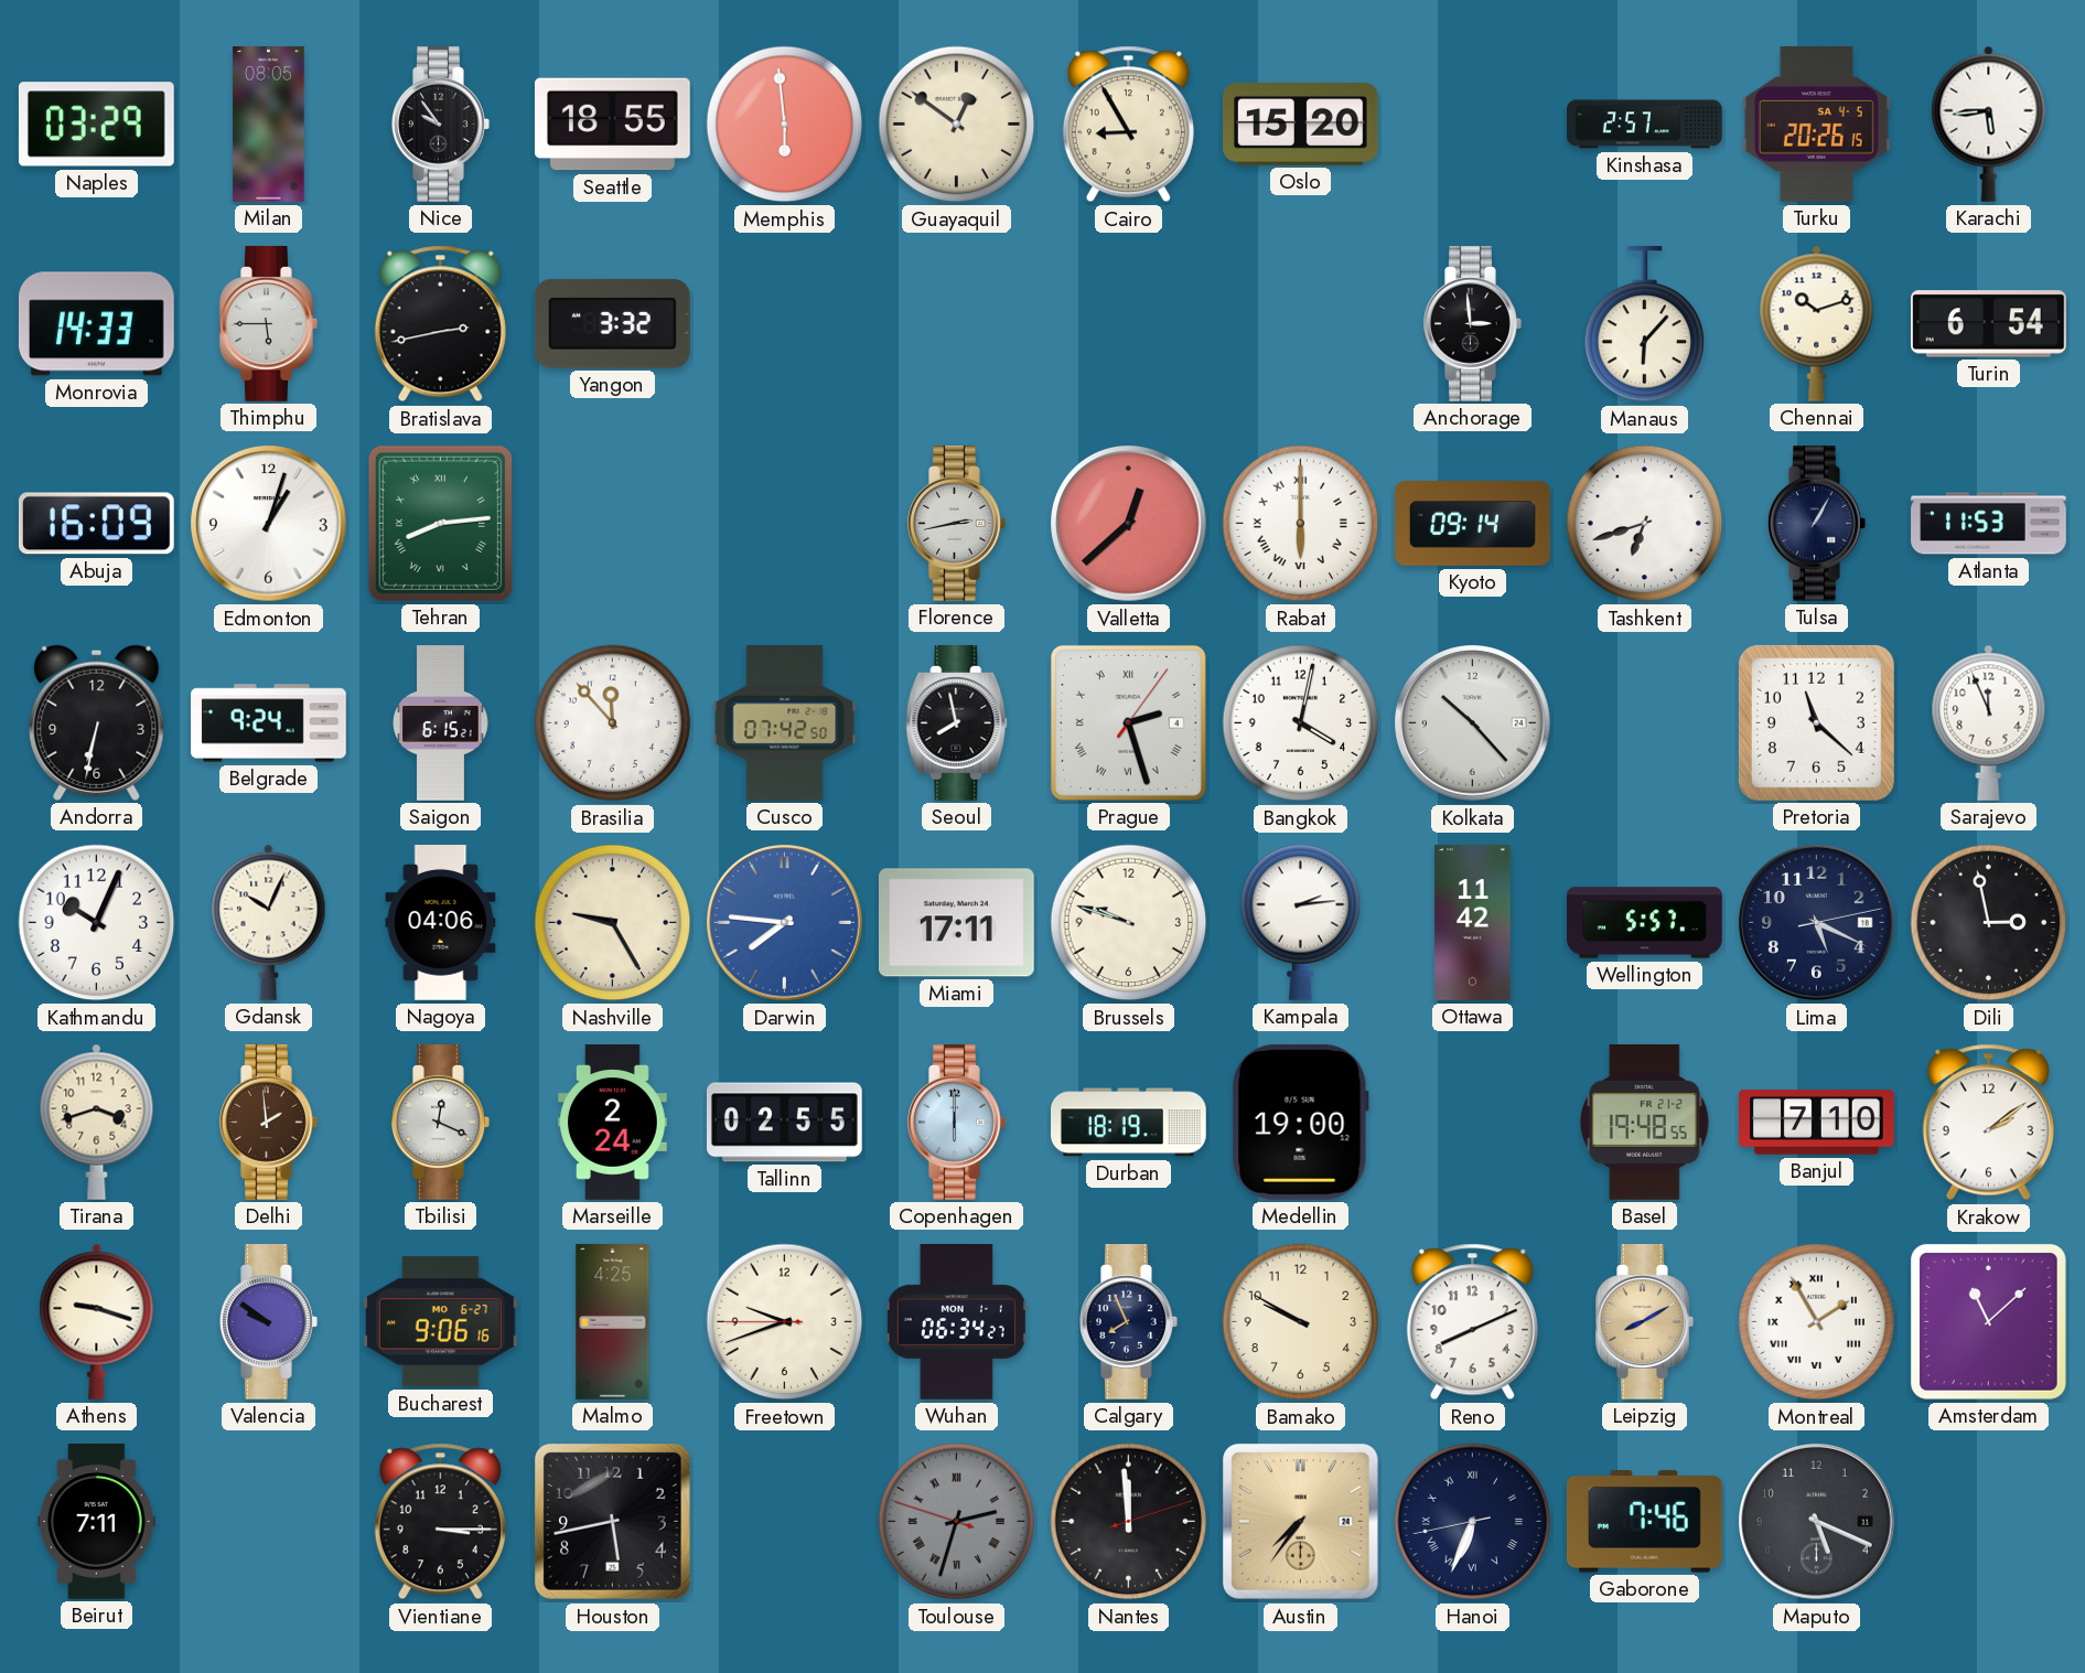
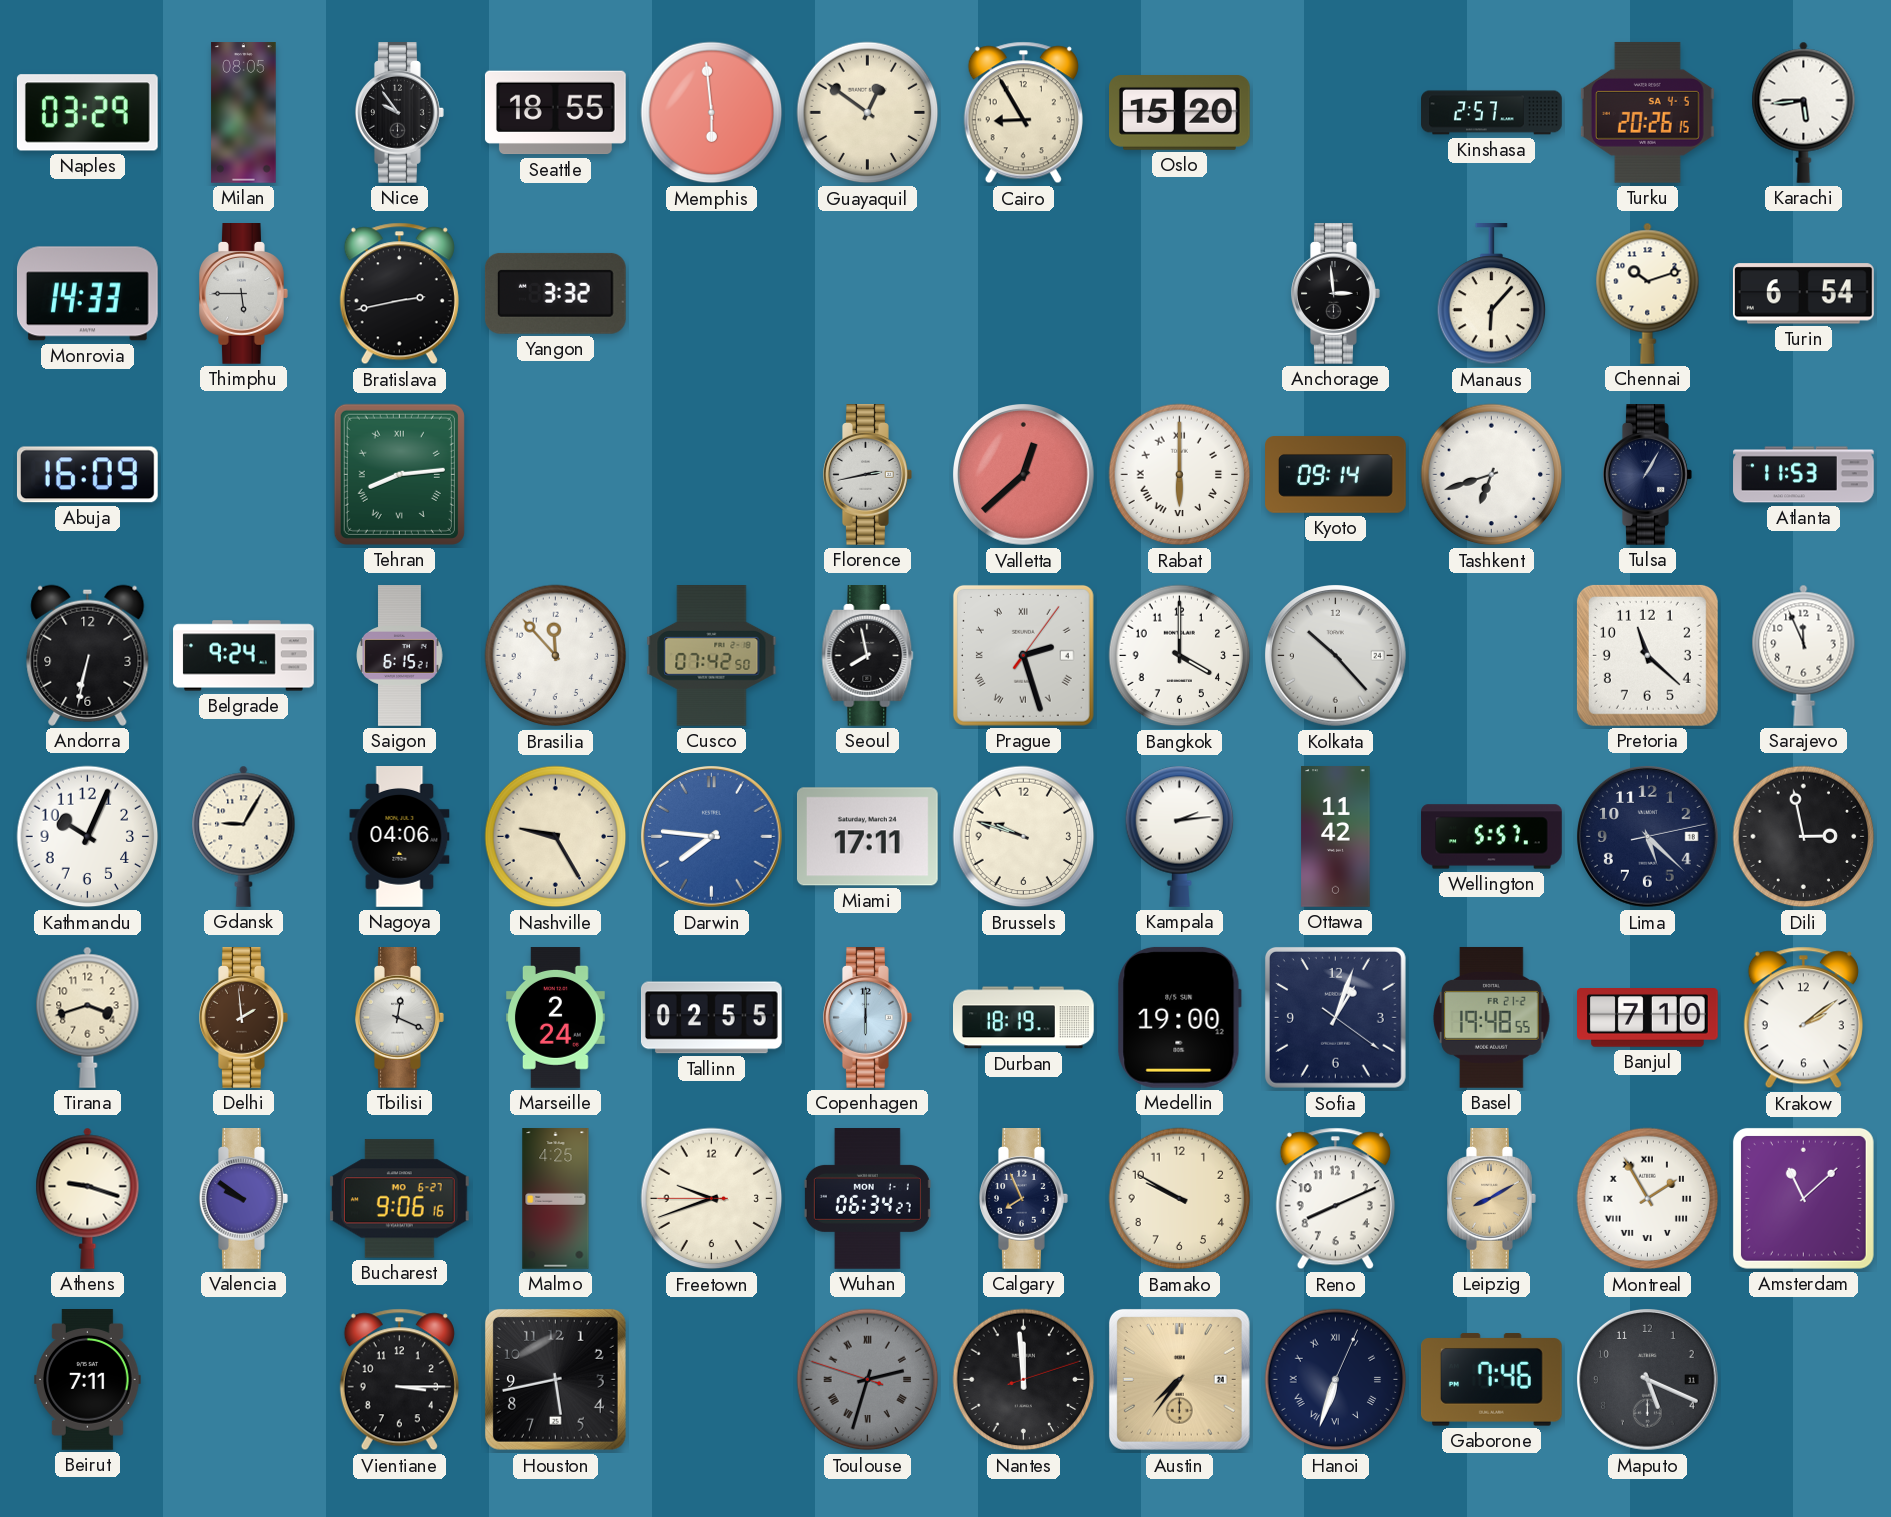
Edmonton: 1:03 -> none
Bangkok: 4:02 -> 4:00
Gdansk: 10:04 -> 9:05
Lima: 5:19 -> 5:22
Sofia: none -> 1:03
Hanoi: 6:33:43 -> 6:33:04
